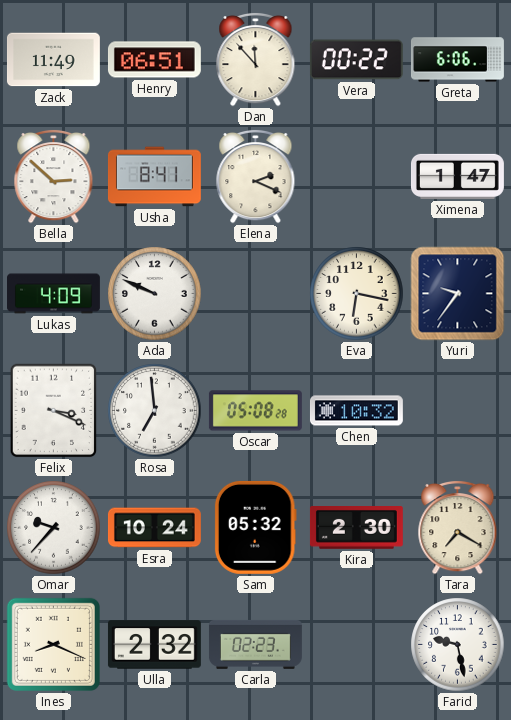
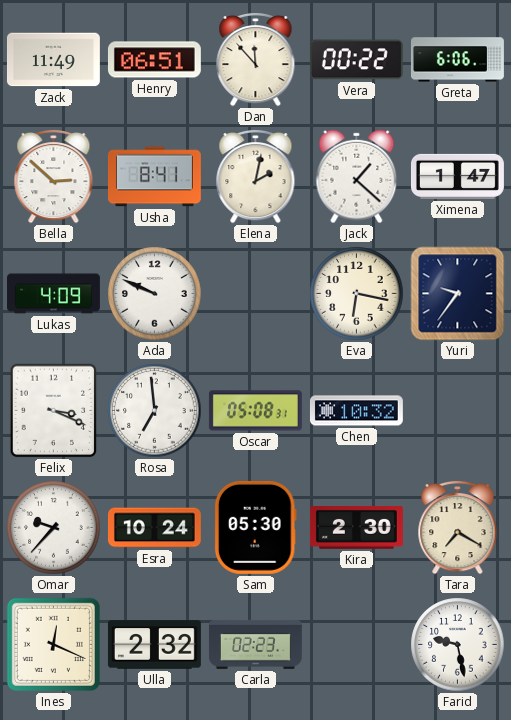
Elena: 2:19 -> 2:02
Jack: none -> 1:22
Oscar: 05:08:28 -> 05:08:31
Sam: 05:32 -> 05:30
Ines: 8:19 -> 12:19
